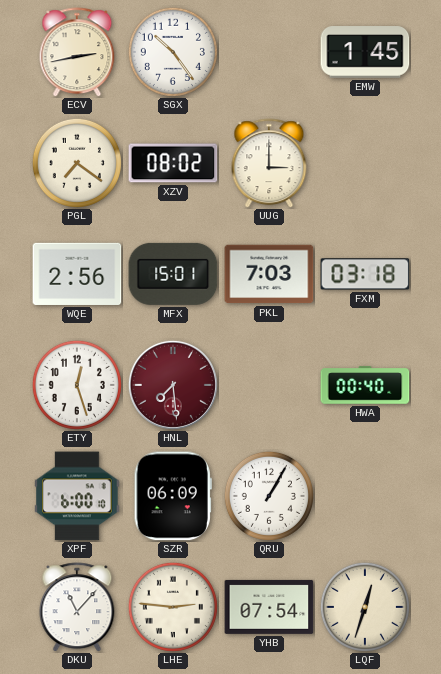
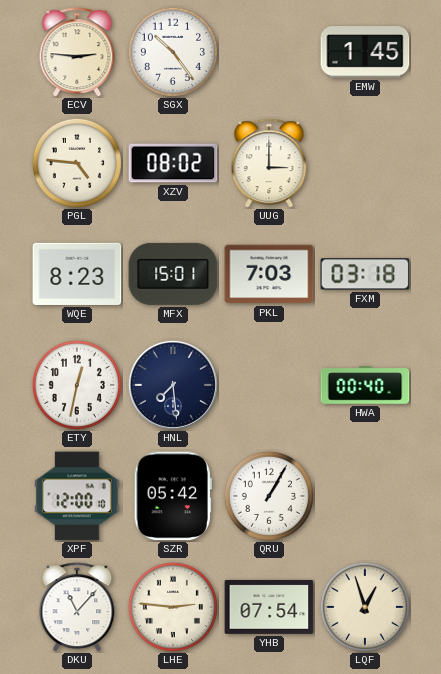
ECV: 2:43 -> 2:46
PGL: 7:21 -> 4:46
WQE: 2:56 -> 8:23
ETY: 12:27 -> 12:32
HNL dial: burgundy -> navy
XPF: 6:00 -> 12:00
SZR: 06:09 -> 05:42
LQF: 12:33 -> 12:57
